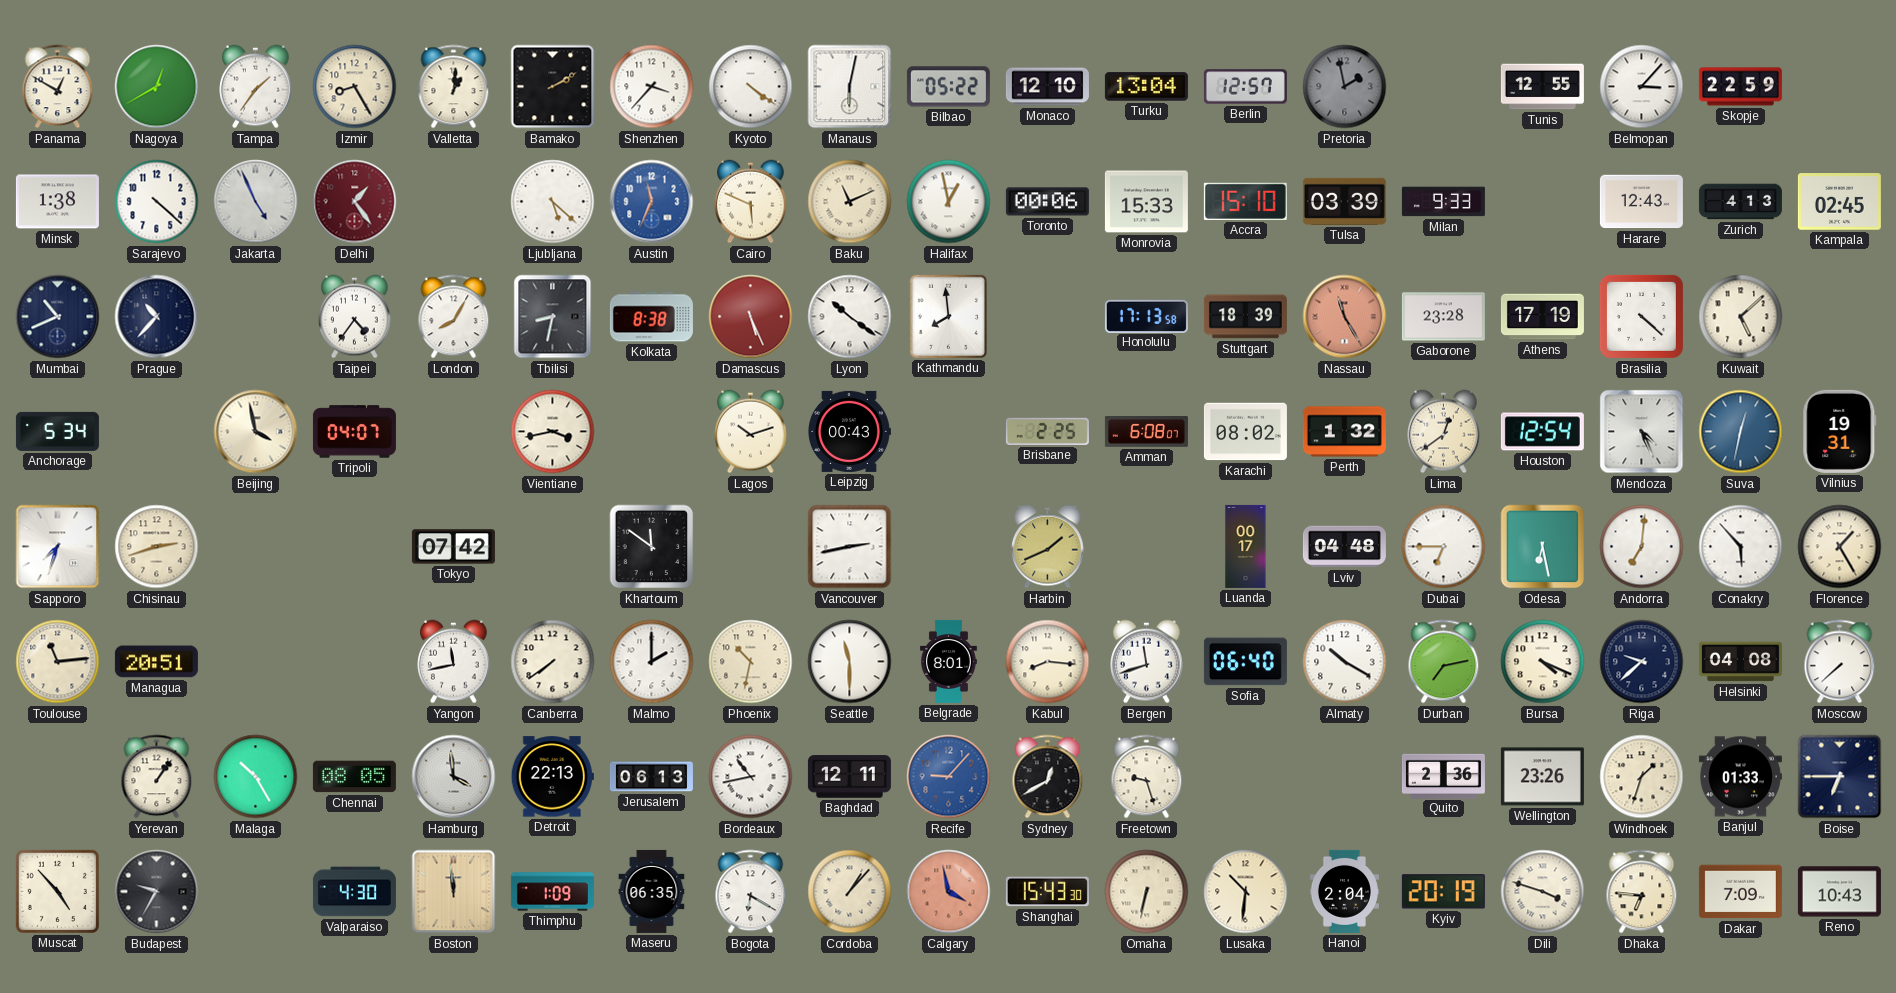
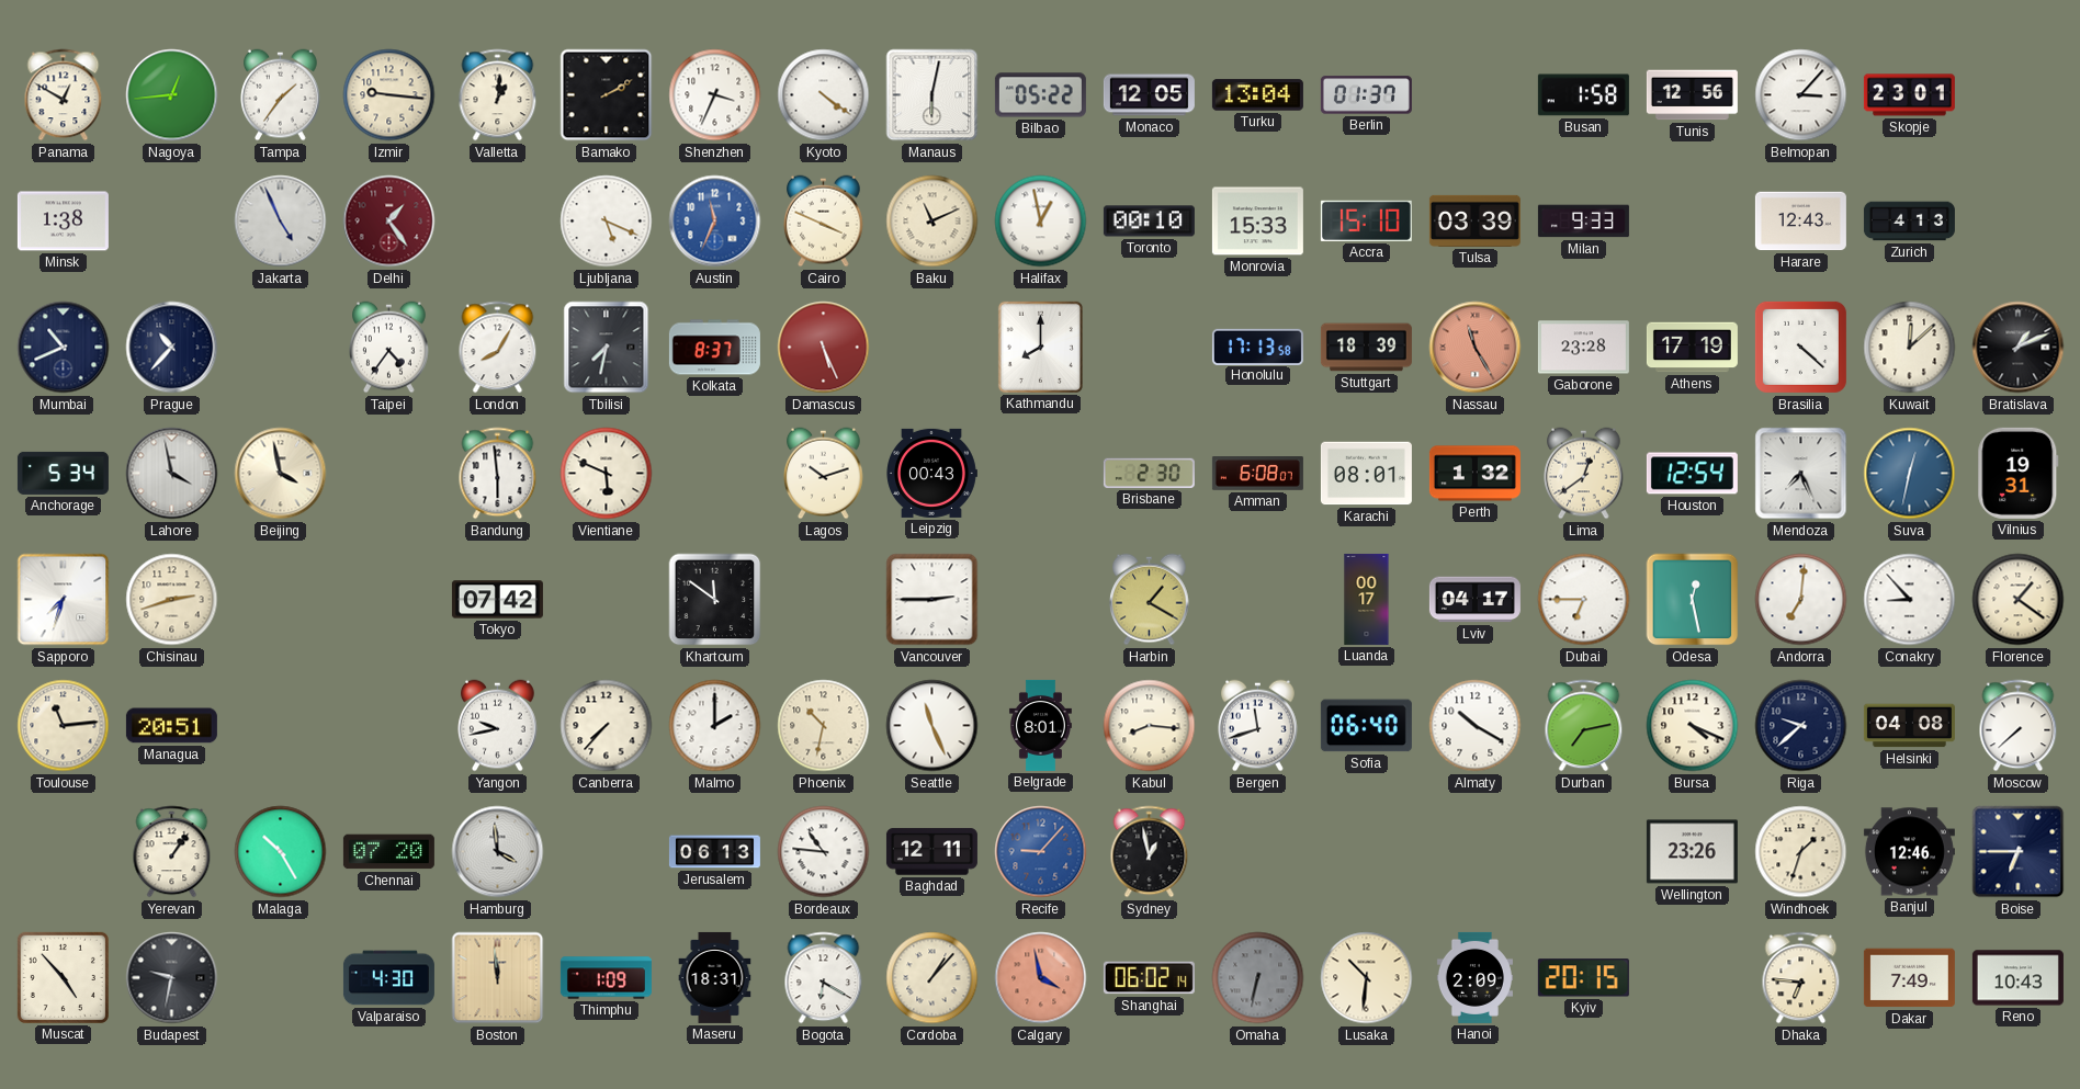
Nagoya: 12:40 -> 12:44
Izmir: 8:25 -> 9:16
Shenzhen: 3:37 -> 3:34
Monaco: 12:10 -> 12:05
Berlin: 12:57 -> 01:37
Pretoria: 1:58 -> none
Busan: none -> 1:58
Tunis: 12:55 -> 12:56
Skopje: 22:59 -> 23:01
Sarajevo: 4:22 -> none
Ljubljana: 5:22 -> 5:19
Cairo: 5:49 -> 3:49
Toronto: 00:06 -> 00:10
Kampala: 02:45 -> none
Tbilisi: 8:32 -> 7:32
Kolkata: 8:38 -> 8:37
Lyon: 10:21 -> none
Kathmandu: 7:59 -> 8:00
Kuwait: 5:08 -> 12:08
Bratislava: none -> 1:11
Lahore: none -> 3:58
Tripoli: 04:07 -> none
Bandung: none -> 5:59
Vientiane: 3:43 -> 5:49
Brisbane: 2:25 -> 2:30
Karachi: 08:02 -> 08:01
Mendoza: 4:26 -> 7:26
Vancouver: 2:43 -> 2:45
Harbin: 1:41 -> 1:20
Lviv: 04:48 -> 04:17
Odesa: 6:28 -> 12:28
Conakry: 5:53 -> 8:53
Florence: 1:25 -> 1:21
Yangon: 11:43 -> 9:43
Canberra: 7:39 -> 7:37
Seattle: 11:30 -> 11:26
Chennai: 08:05 -> 07:20
Detroit: 22:13 -> none
Bordeaux: 10:43 -> 10:46
Sydney: 12:40 -> 12:58
Freetown: 9:27 -> none
Quito: 2:36 -> none
Banjul: 01:33 -> 12:46
Budapest: 9:35 -> 9:32
Maseru: 06:35 -> 18:31
Shanghai: 15:43 -> 06:02
Omaha dial: cream -> grey
Hanoi: 2:04 -> 2:09
Kyiv: 20:19 -> 20:15
Dili: 3:48 -> none
Dakar: 7:09 -> 7:49
